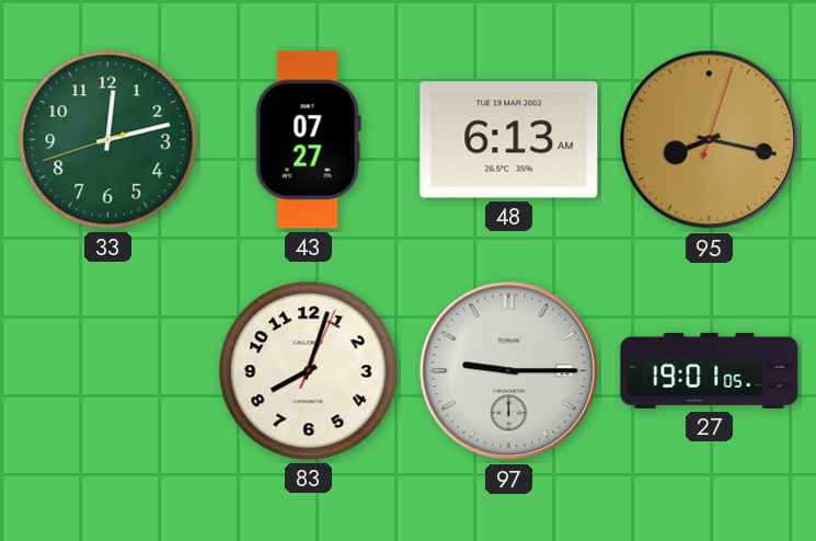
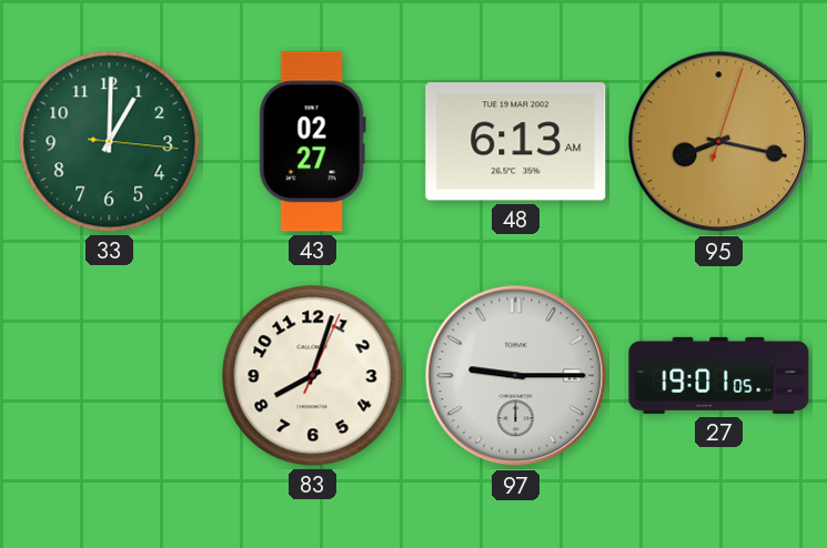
33: 12:12 -> 1:00
43: 07:27 -> 02:27
